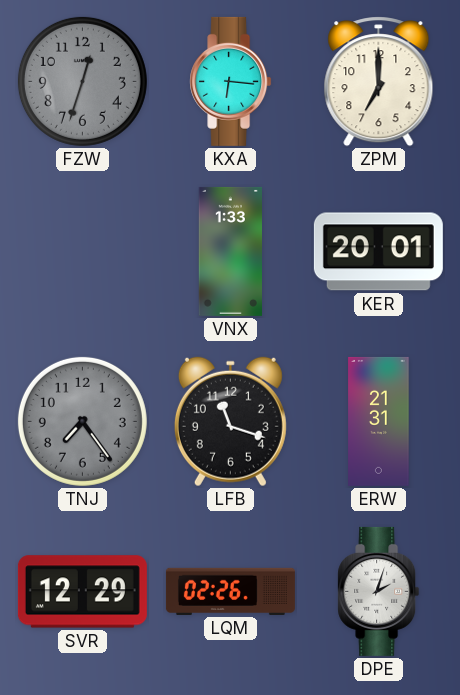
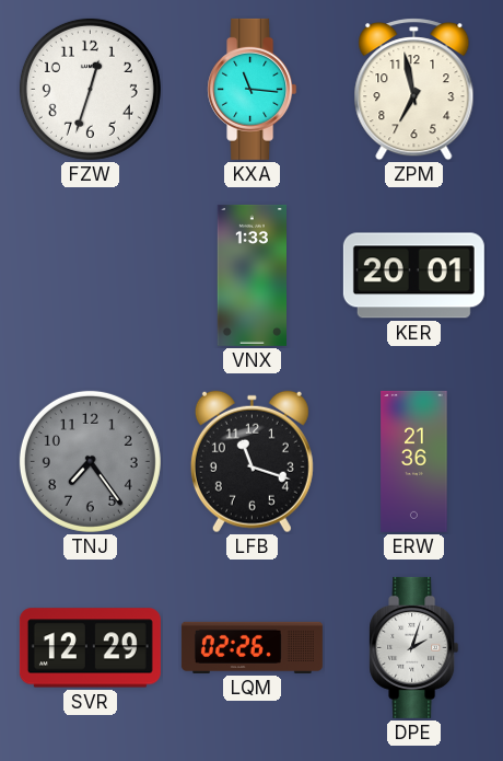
FZW dial: grey -> white
KXA: 6:16 -> 11:16
ZPM: 7:00 -> 6:58
ERW: 21:31 -> 21:36
